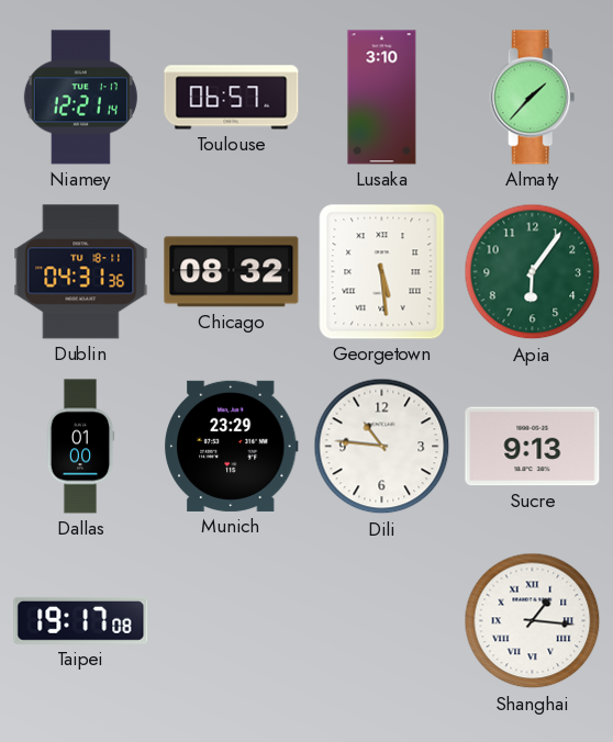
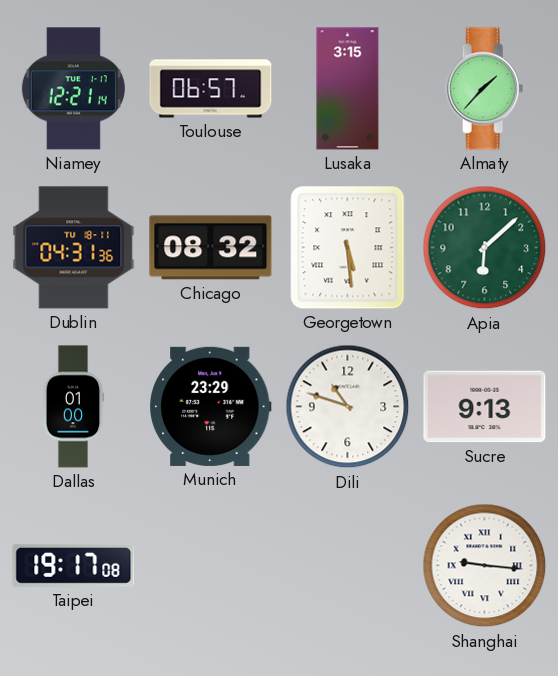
Lusaka: 3:10 -> 3:15
Apia: 6:06 -> 6:08
Dili: 10:46 -> 10:48
Shanghai: 1:16 -> 9:16
